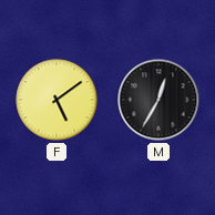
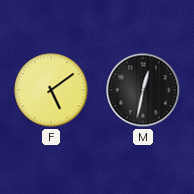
M: 12:35 -> 12:32
